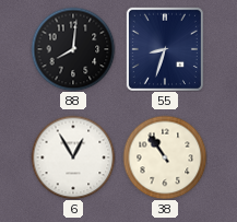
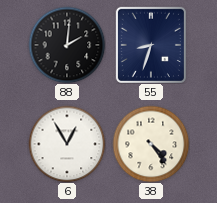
88: 8:01 -> 2:01
38: 10:54 -> 4:24
